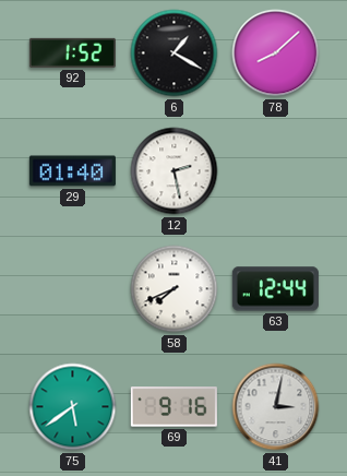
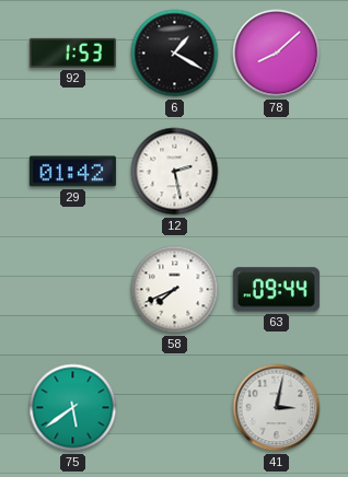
92: 1:52 -> 1:53
29: 01:40 -> 01:42
63: 12:44 -> 09:44
69: 9:16 -> none
